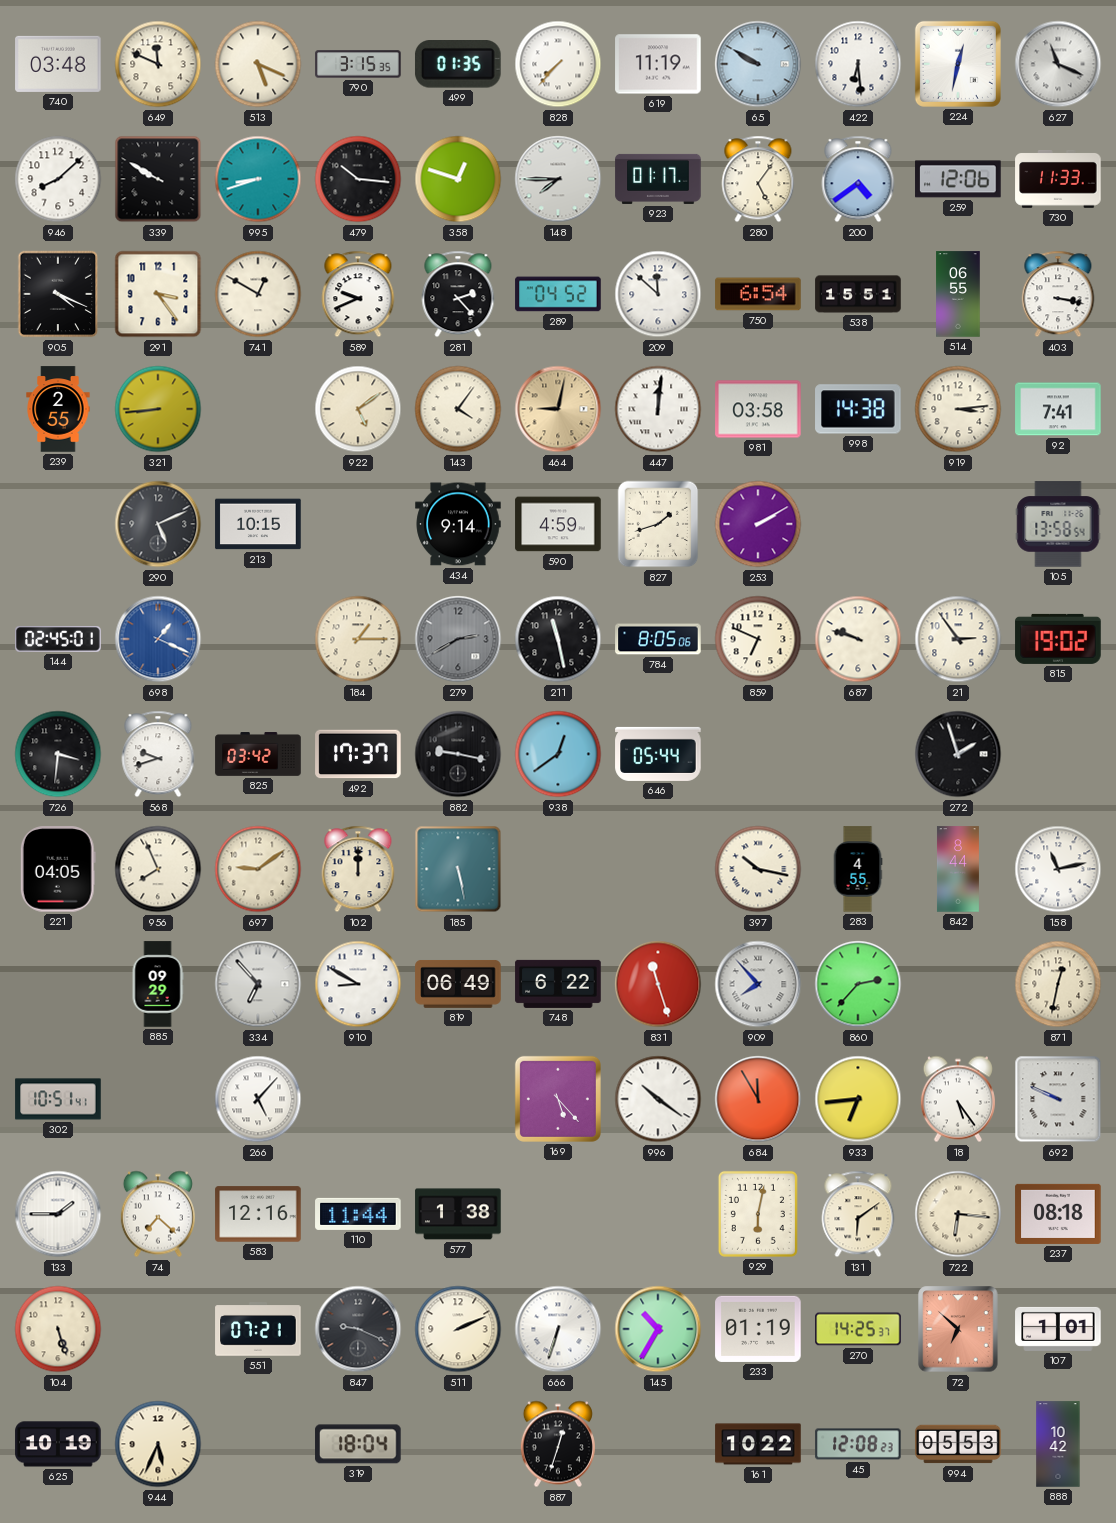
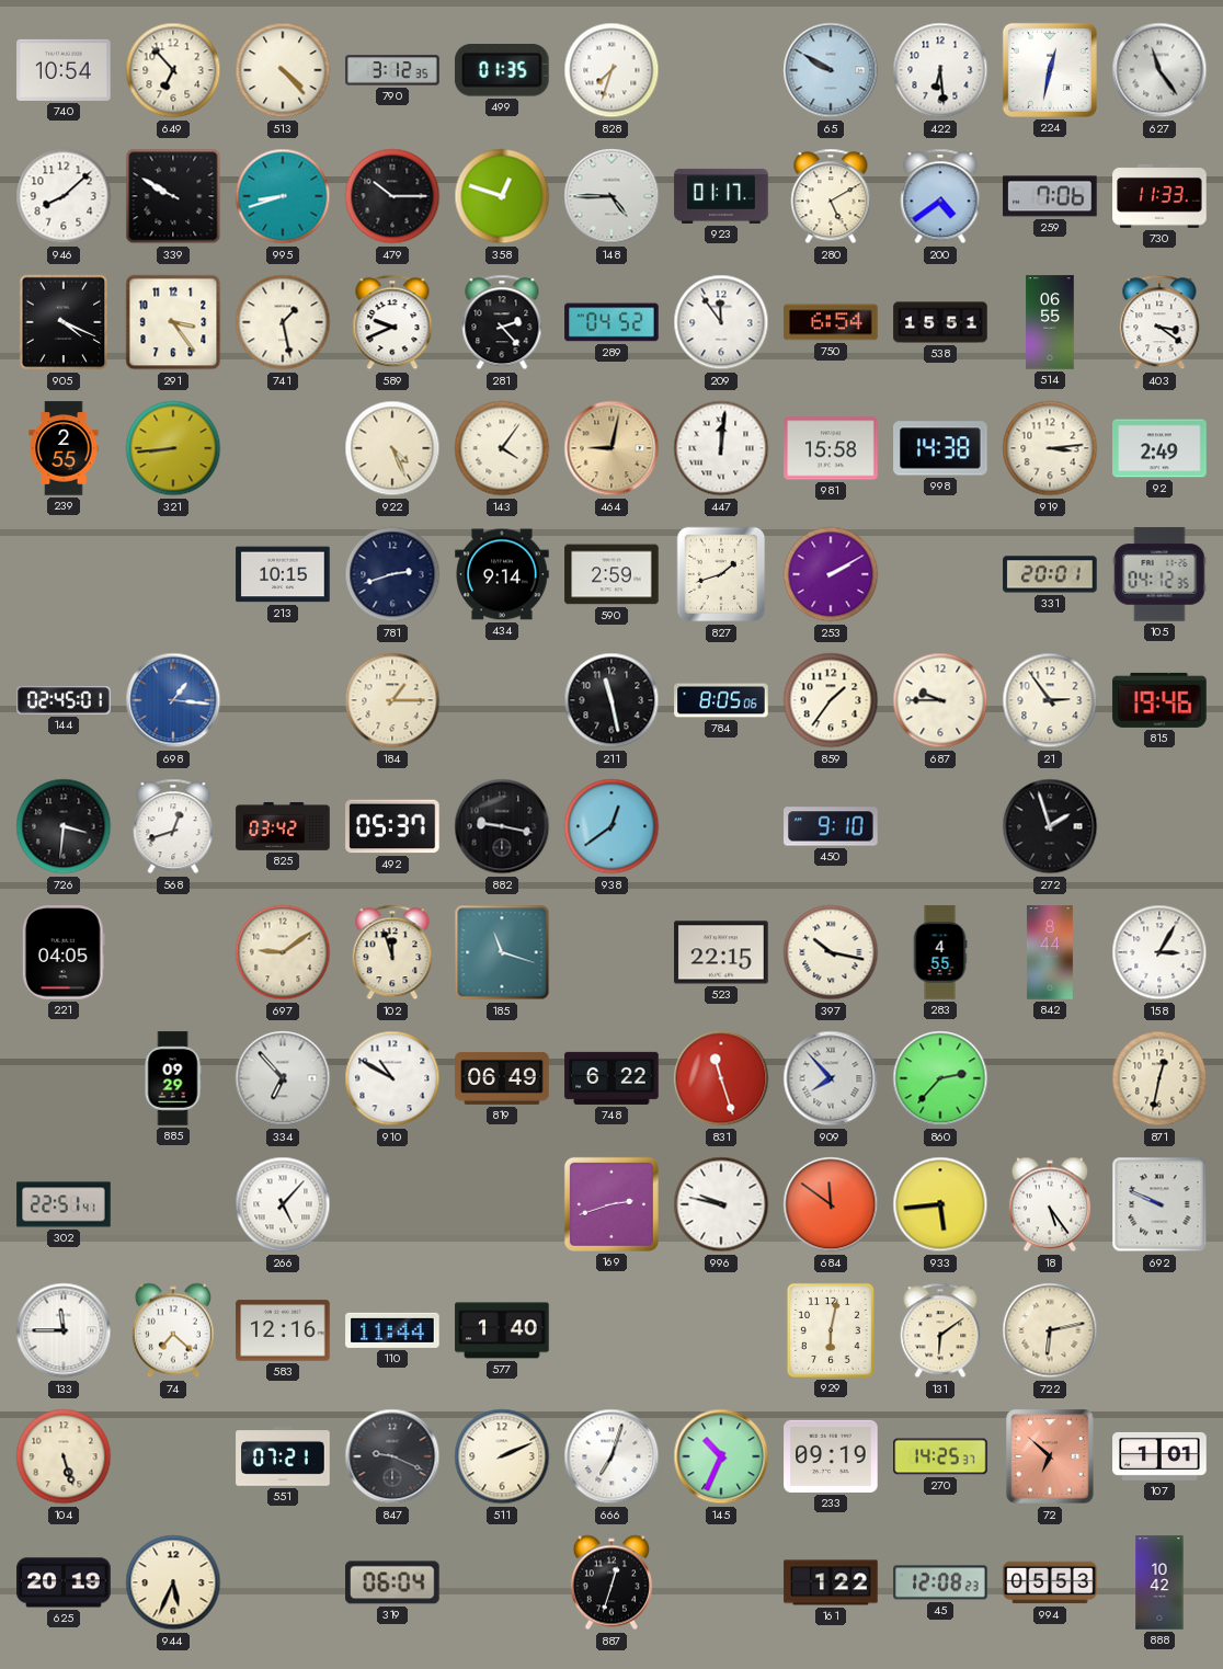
740: 03:48 -> 10:54
649: 11:49 -> 6:53
513: 5:19 -> 4:23
790: 3:15 -> 3:12
828: 7:37 -> 7:33
619: 11:19 -> none
627: 11:19 -> 11:24
479: 10:16 -> 10:15
148: 7:45 -> 4:45
280: 5:06 -> 5:10
259: 12:06 -> 7:06
741: 12:50 -> 1:28
209: 11:52 -> 11:54
403: 3:17 -> 3:21
922: 5:09 -> 4:26
981: 03:58 -> 15:58
92: 7:41 -> 2:49
290: 5:11 -> none
781: none -> 2:42
590: 4:59 -> 2:59
331: none -> 20:01
105: 13:58 -> 04:12
698: 1:19 -> 1:16
279: 2:40 -> none
859: 6:49 -> 1:36
687: 9:48 -> 9:45
815: 19:02 -> 19:46
568: 9:42 -> 12:42
492: 17:37 -> 05:37
646: 05:44 -> none
450: none -> 9:10
956: 7:56 -> none
102: 12:00 -> 11:57
185: 5:28 -> 11:18
523: none -> 22:15
158: 11:13 -> 3:05
910: 8:50 -> 10:50
302: 10:51 -> 22:51
169: 5:23 -> 2:42
996: 10:21 -> 9:47
684: 11:55 -> 11:51
933: 6:44 -> 5:44
133: 1:45 -> 11:45
577: 1:38 -> 1:40
722: 6:16 -> 6:13
237: 08:18 -> none
666: 6:33 -> 7:03
145: 10:35 -> 10:34
233: 01:19 -> 09:19
625: 10:19 -> 20:19
319: 18:04 -> 06:04
161: 10:22 -> 1:22
